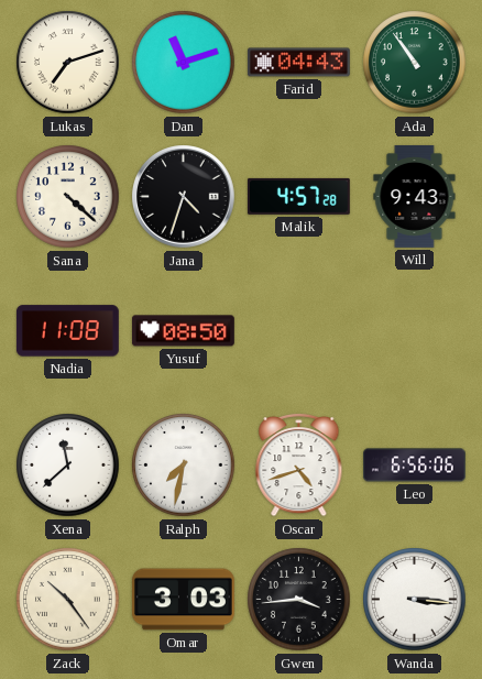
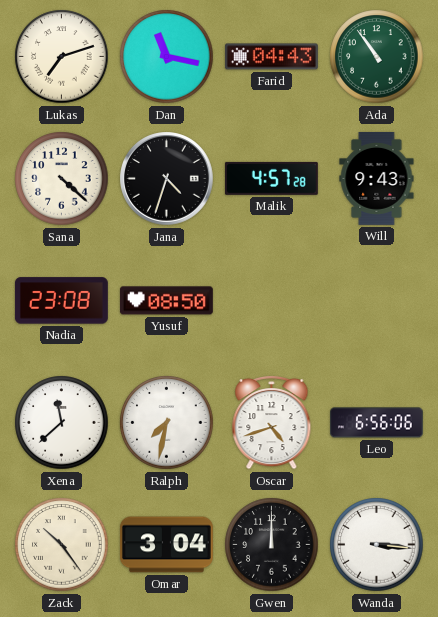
Dan: 11:12 -> 11:17
Nadia: 11:08 -> 23:08
Omar: 3:03 -> 3:04
Gwen: 3:44 -> 12:00
